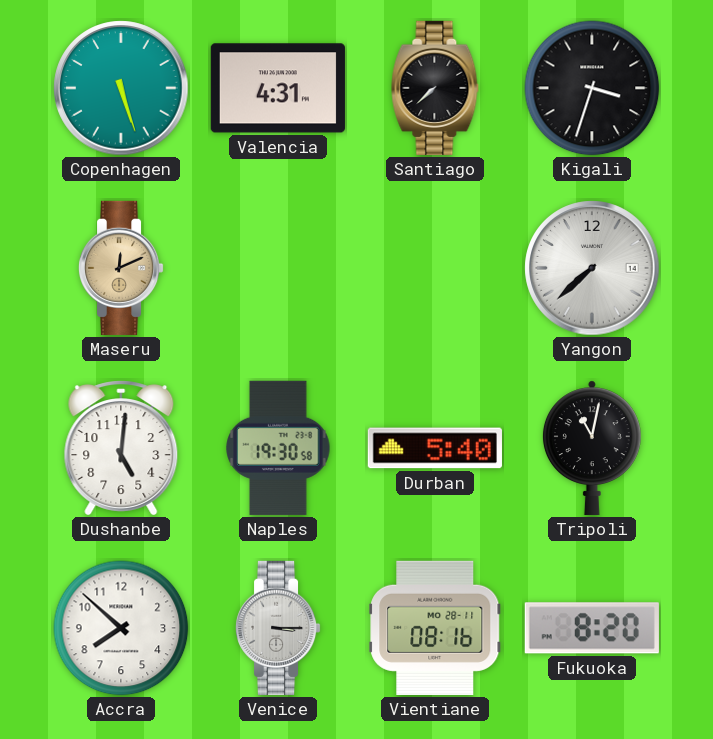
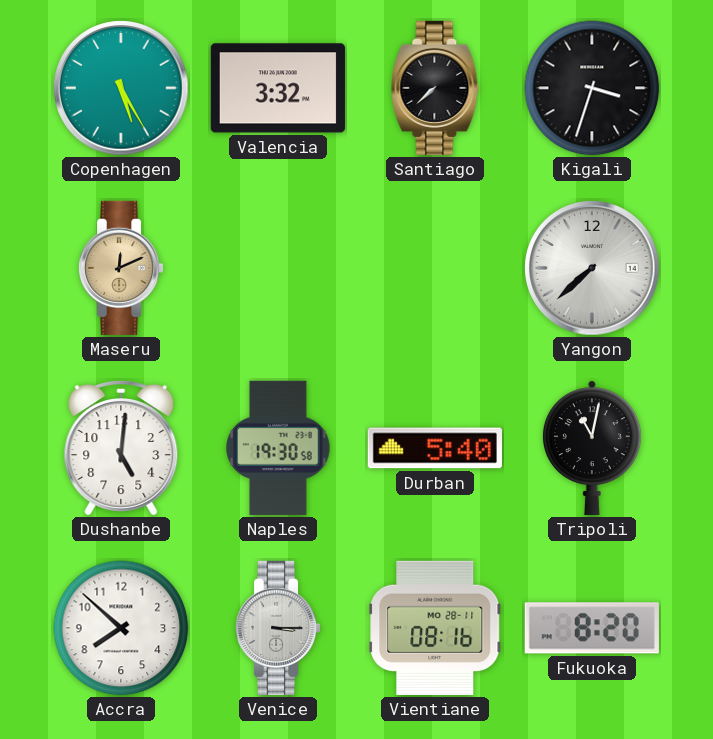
Copenhagen: 5:27 -> 5:25
Valencia: 4:31 -> 3:32
